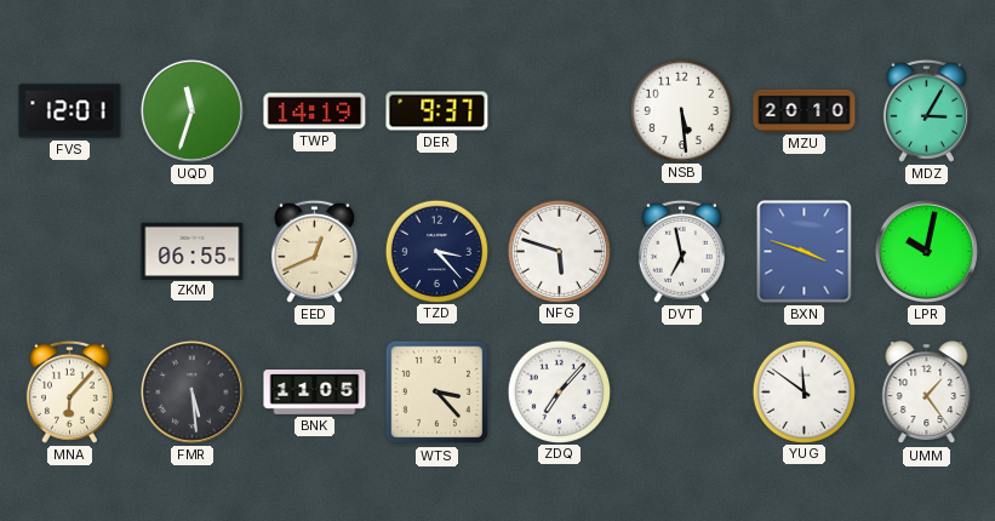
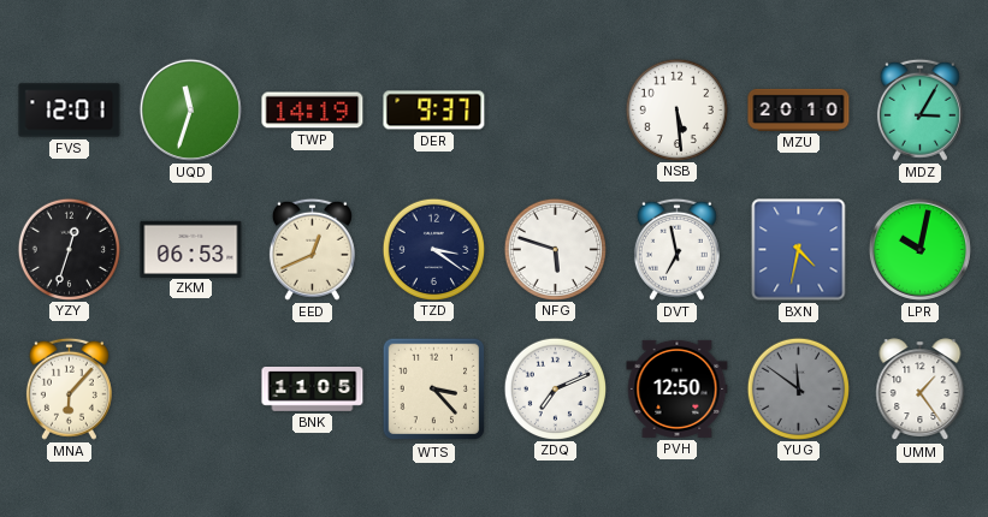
YZY: none -> 12:33
ZKM: 06:55 -> 06:53
TZD: 3:23 -> 3:21
BXN: 3:48 -> 4:32
FMR: 5:29 -> none
ZDQ: 7:07 -> 7:11
PVH: none -> 12:50
YUG dial: white -> grey
